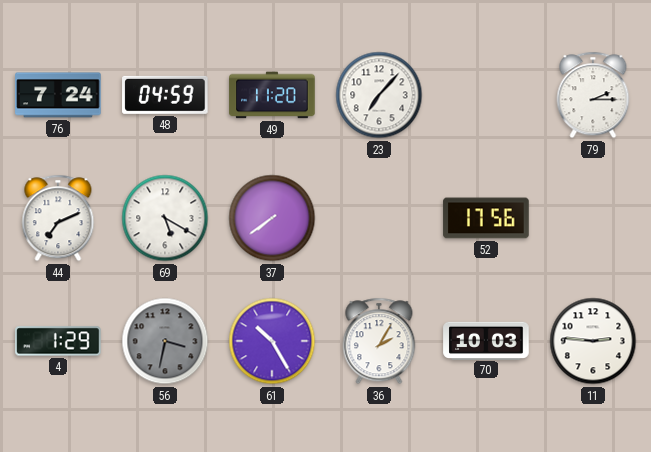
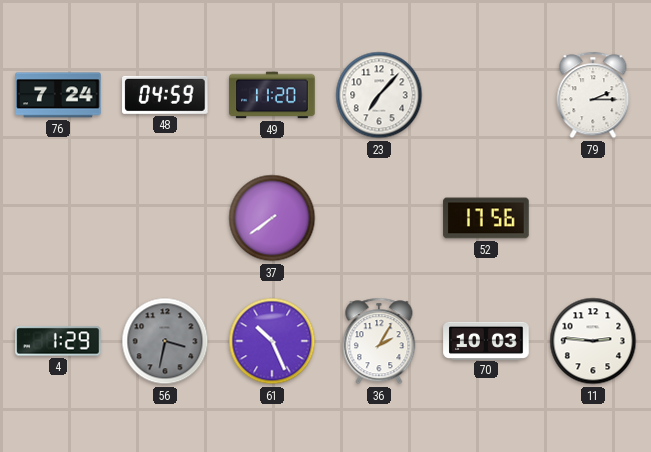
44: 7:11 -> none
69: 5:20 -> none
61: 10:25 -> 10:26
